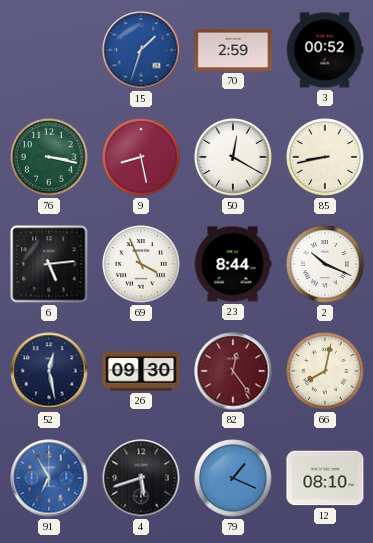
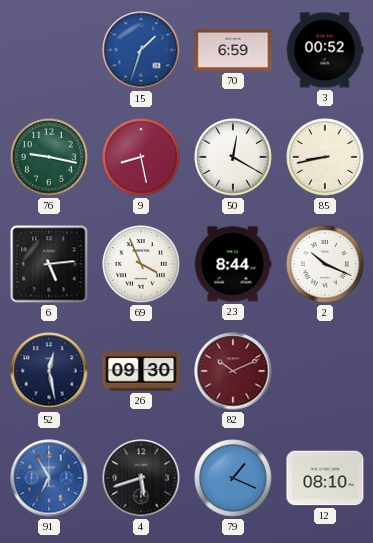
70: 2:59 -> 6:59
76: 3:17 -> 9:17
82: 12:24 -> 10:11
66: 8:02 -> none
